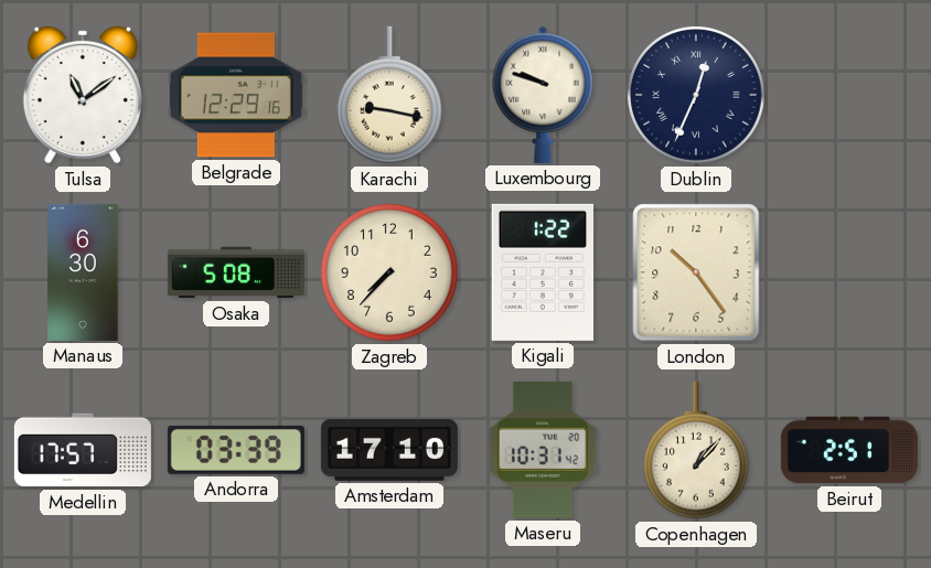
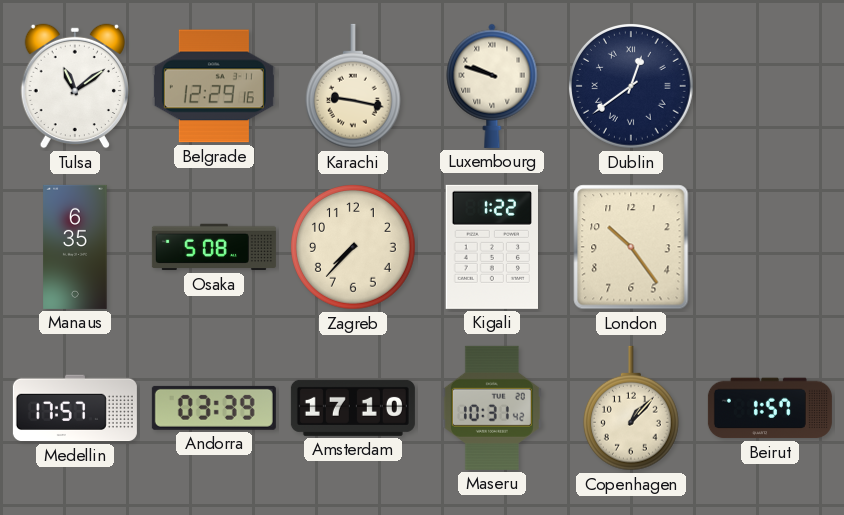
Dublin: 12:34 -> 12:39
Manaus: 6:30 -> 6:35
Beirut: 2:51 -> 1:57
